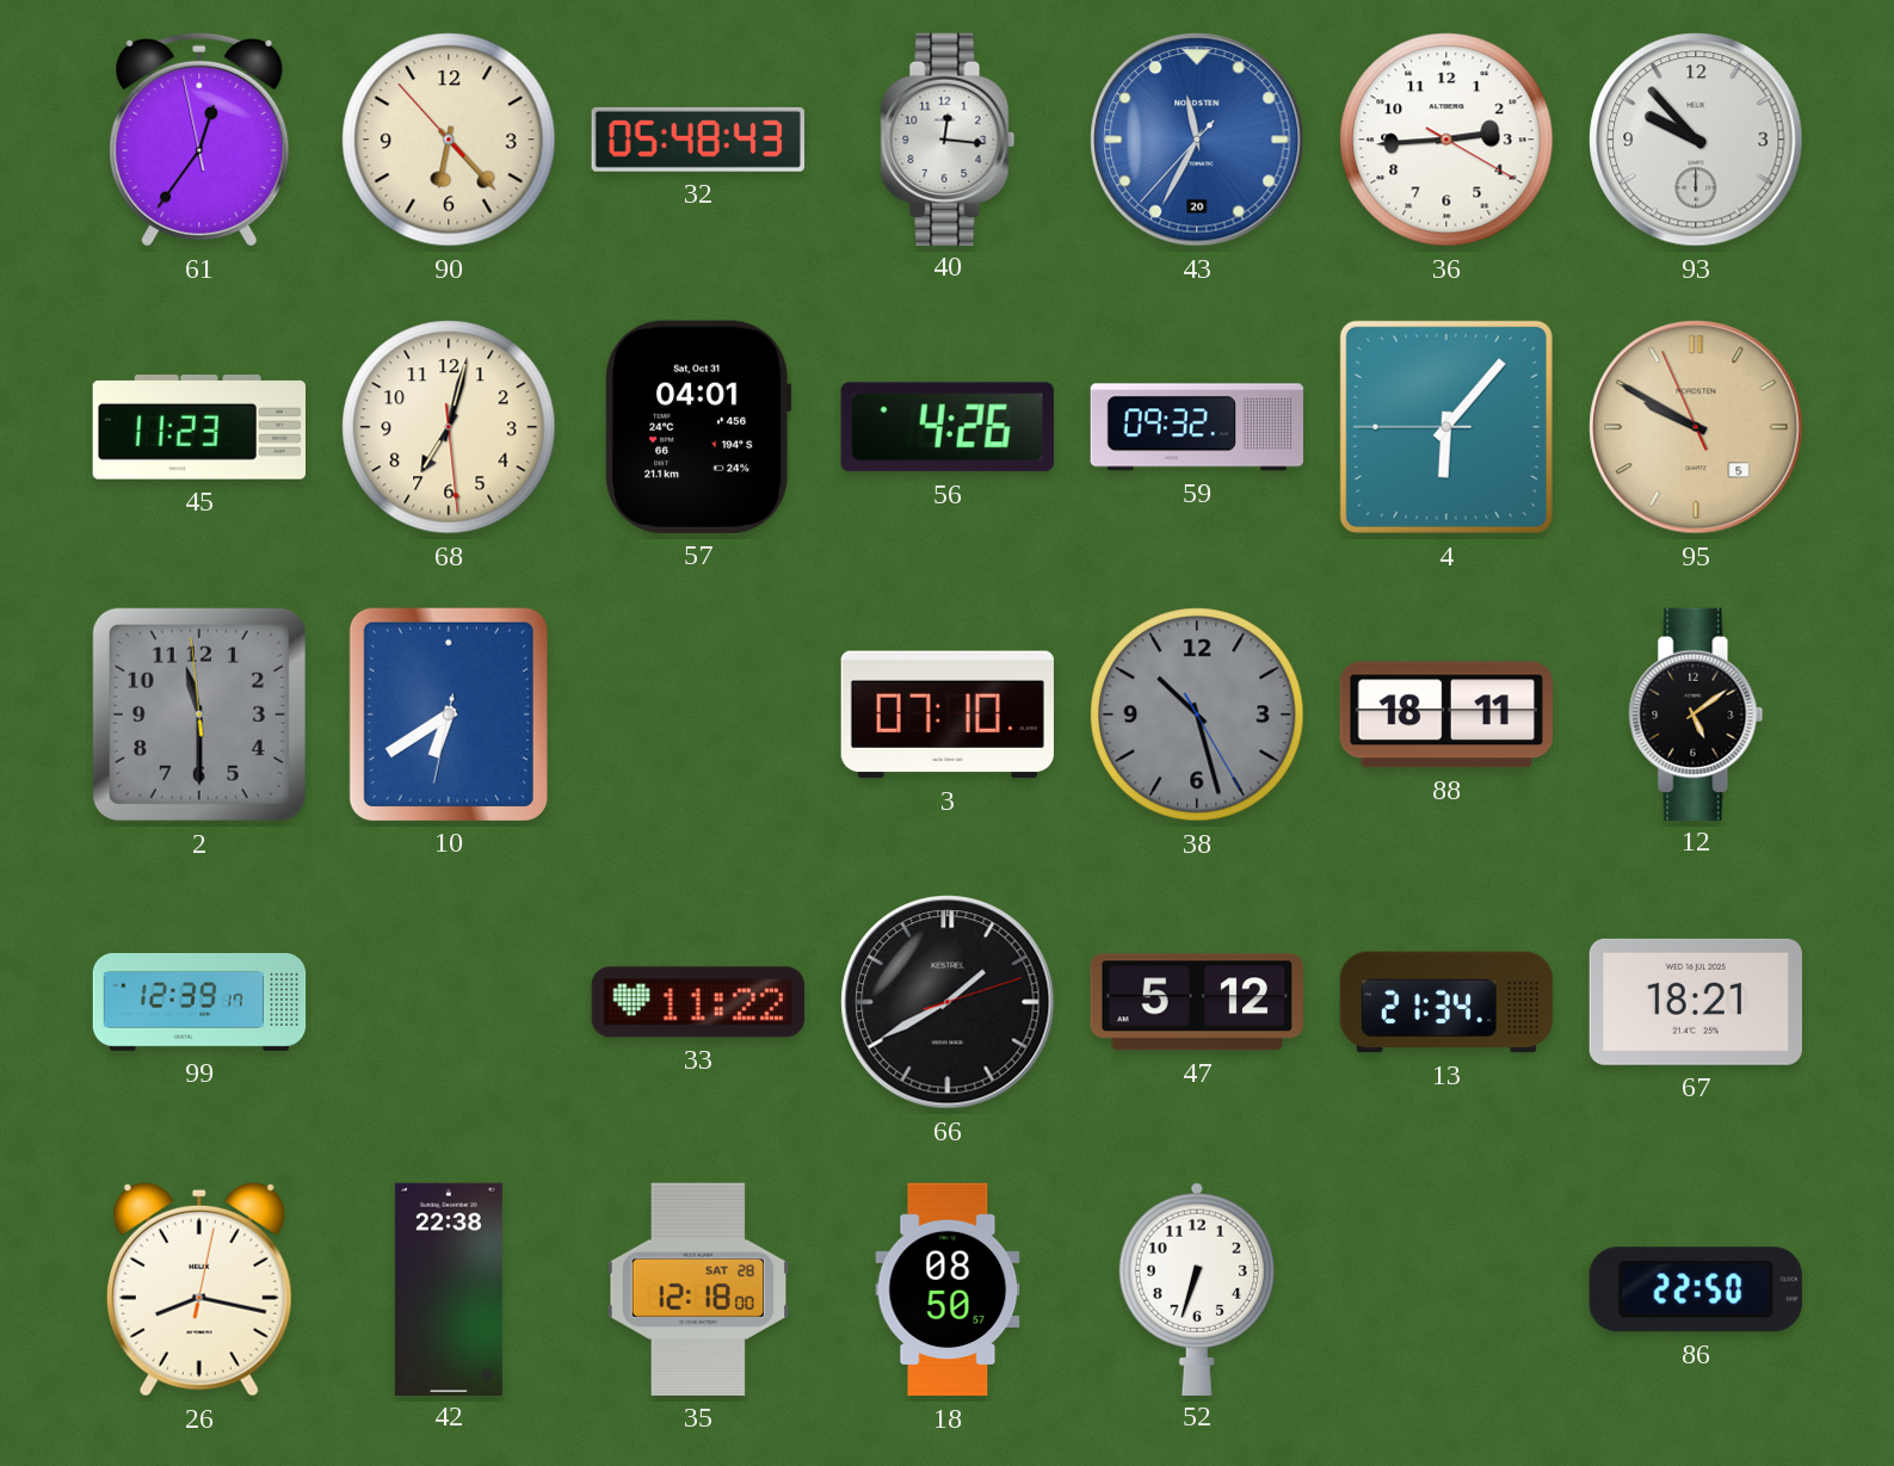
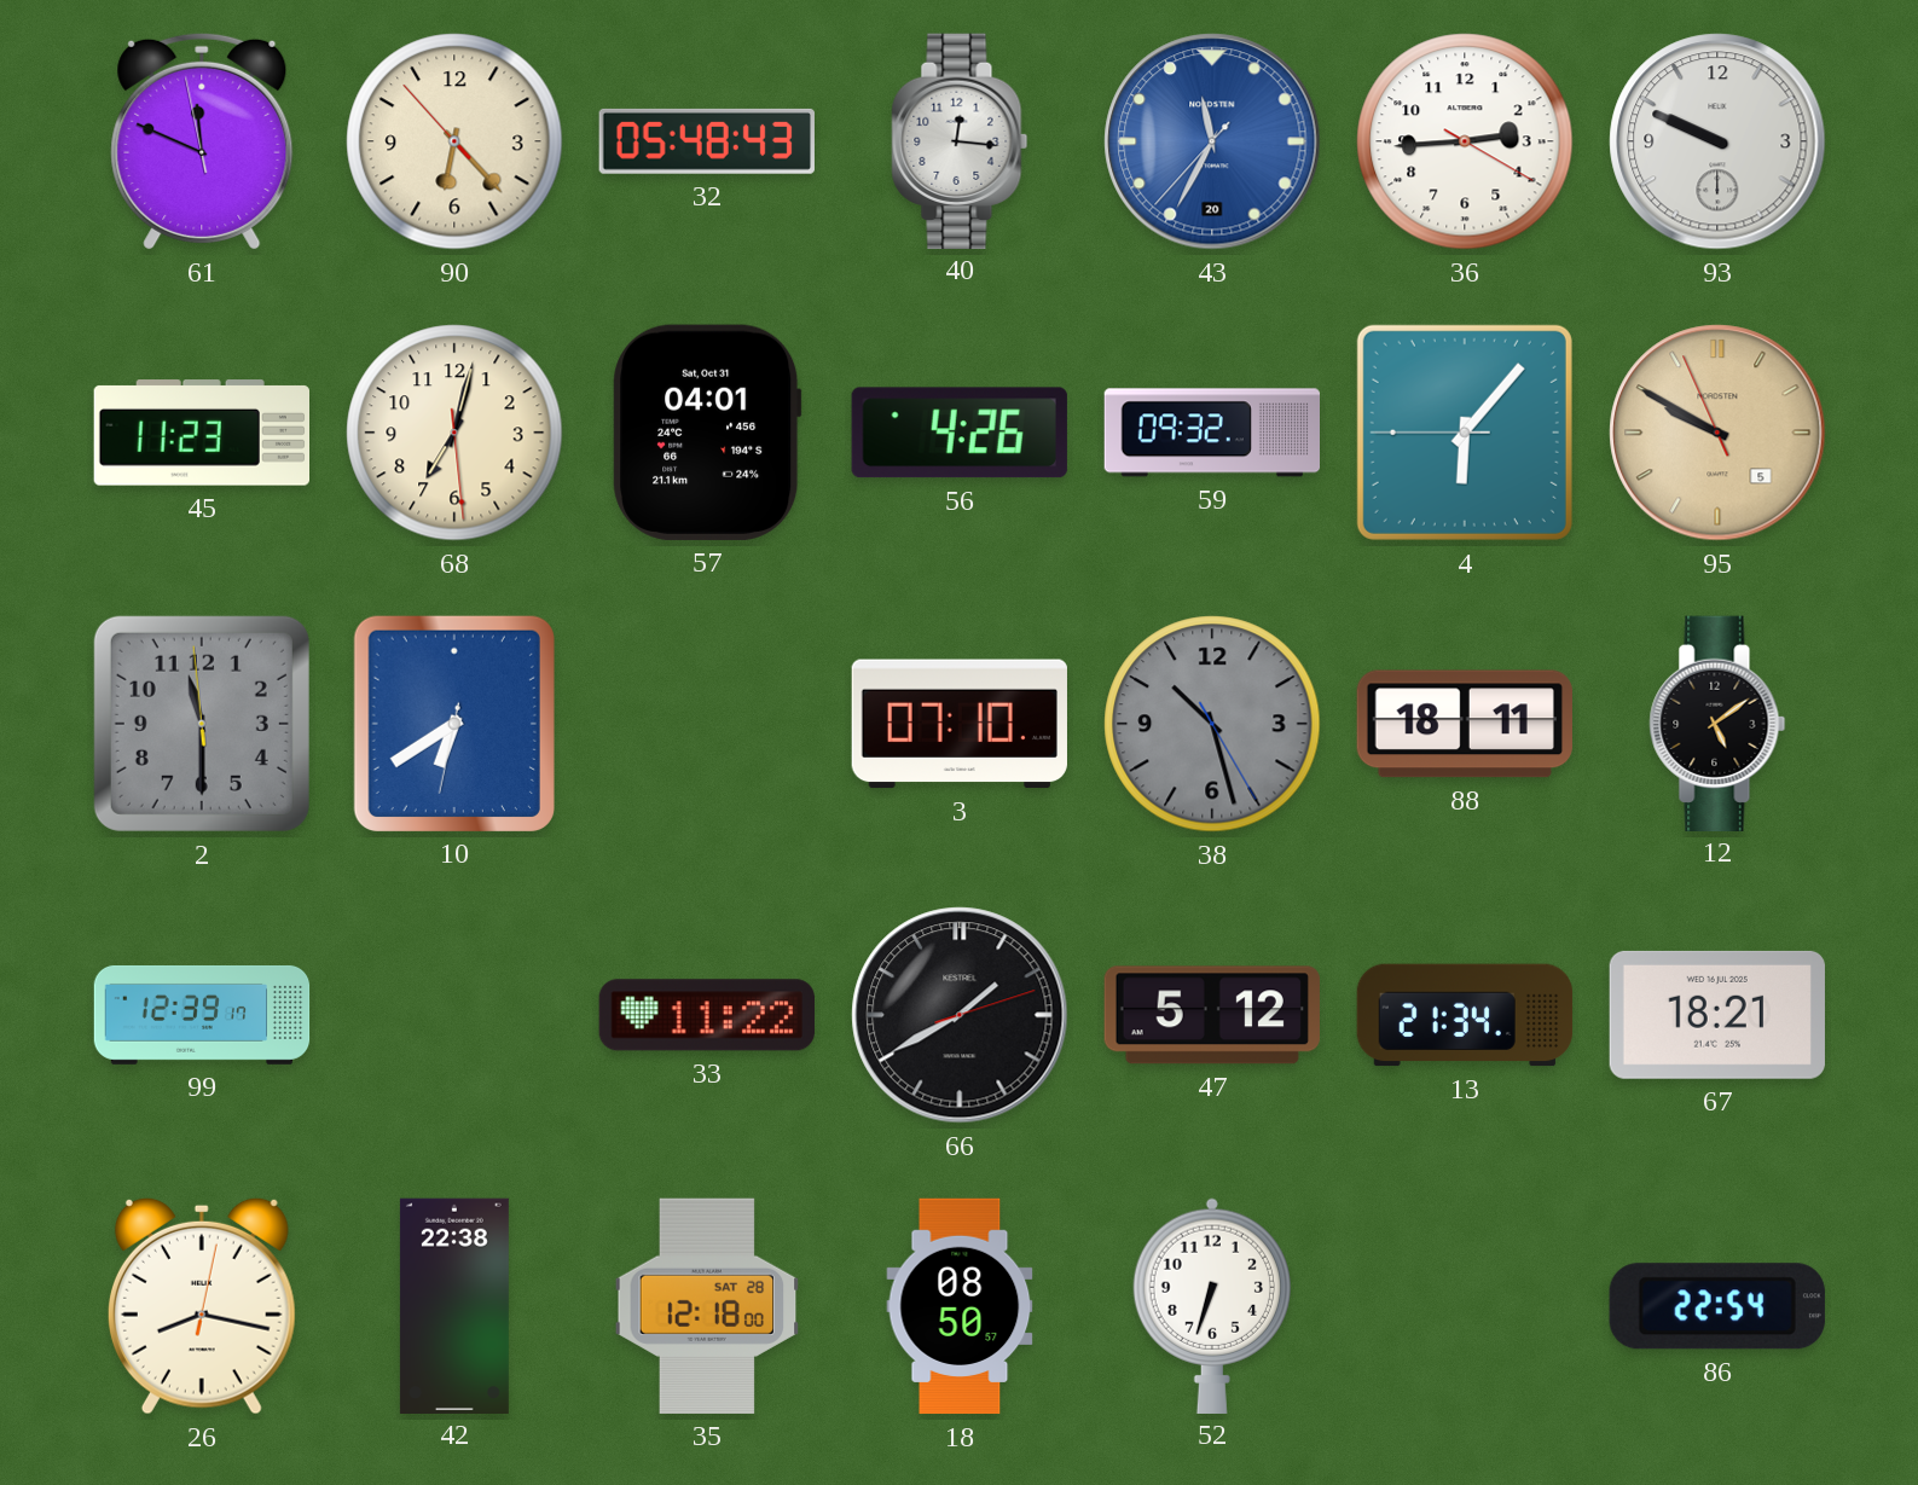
61: 12:35 -> 11:48
93: 9:53 -> 9:49
86: 22:50 -> 22:54
